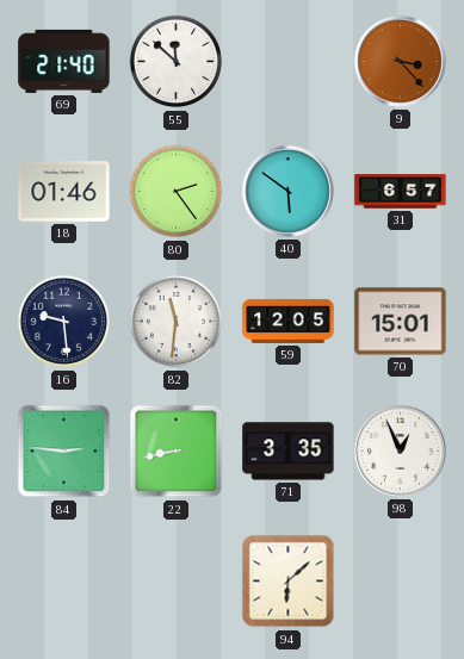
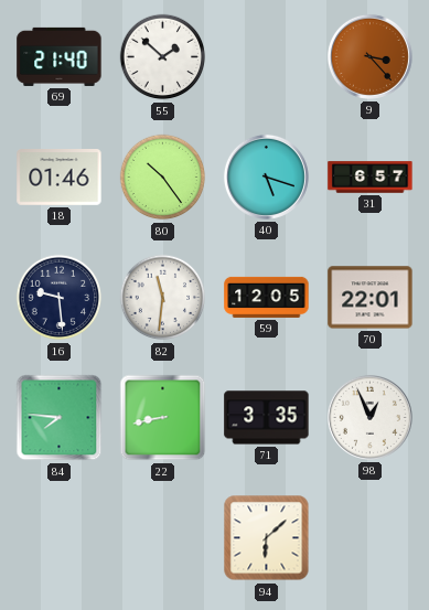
55: 11:52 -> 1:52
80: 2:24 -> 10:24
40: 5:51 -> 5:18
70: 15:01 -> 22:01
84: 2:46 -> 7:46
